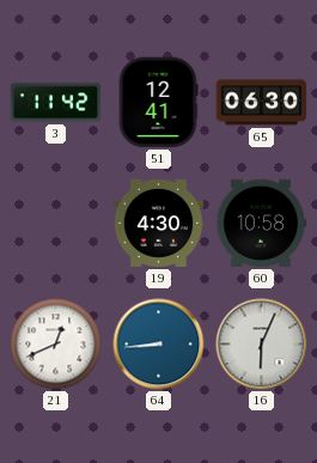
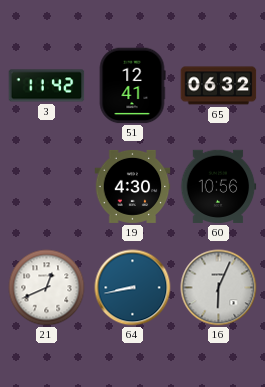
65: 06:30 -> 06:32
60: 10:58 -> 10:56
64: 8:44 -> 8:43
